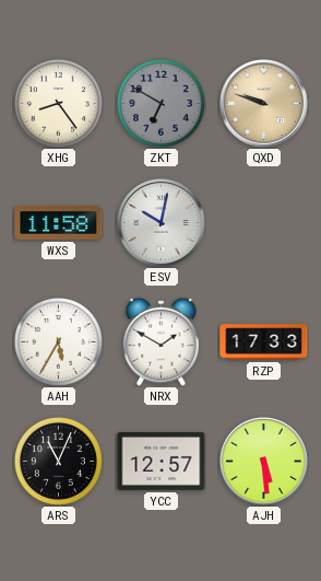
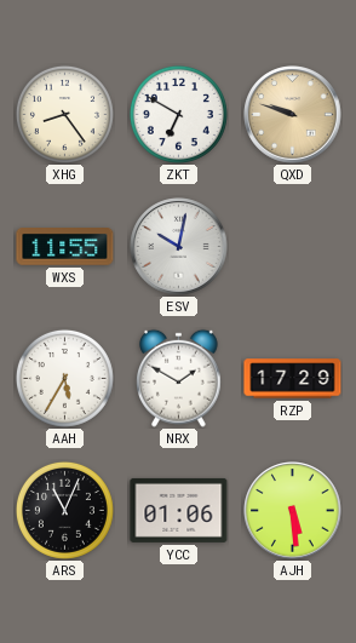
ZKT dial: grey -> white
WXS: 11:58 -> 11:55
RZP: 17:33 -> 17:29
YCC: 12:57 -> 01:06
